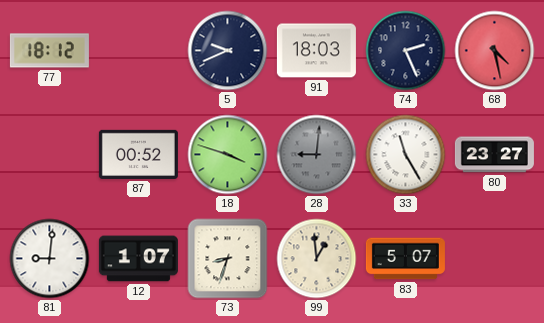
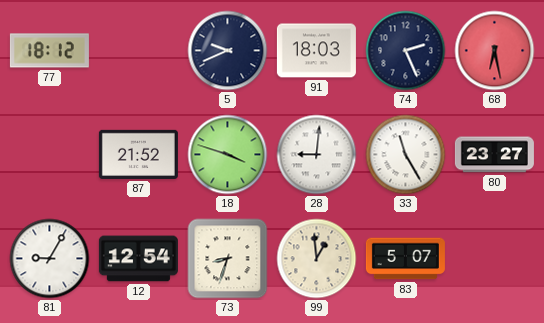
68: 4:28 -> 6:28
87: 00:52 -> 21:52
28 dial: grey -> white
81: 9:01 -> 9:05
12: 1:07 -> 12:54
